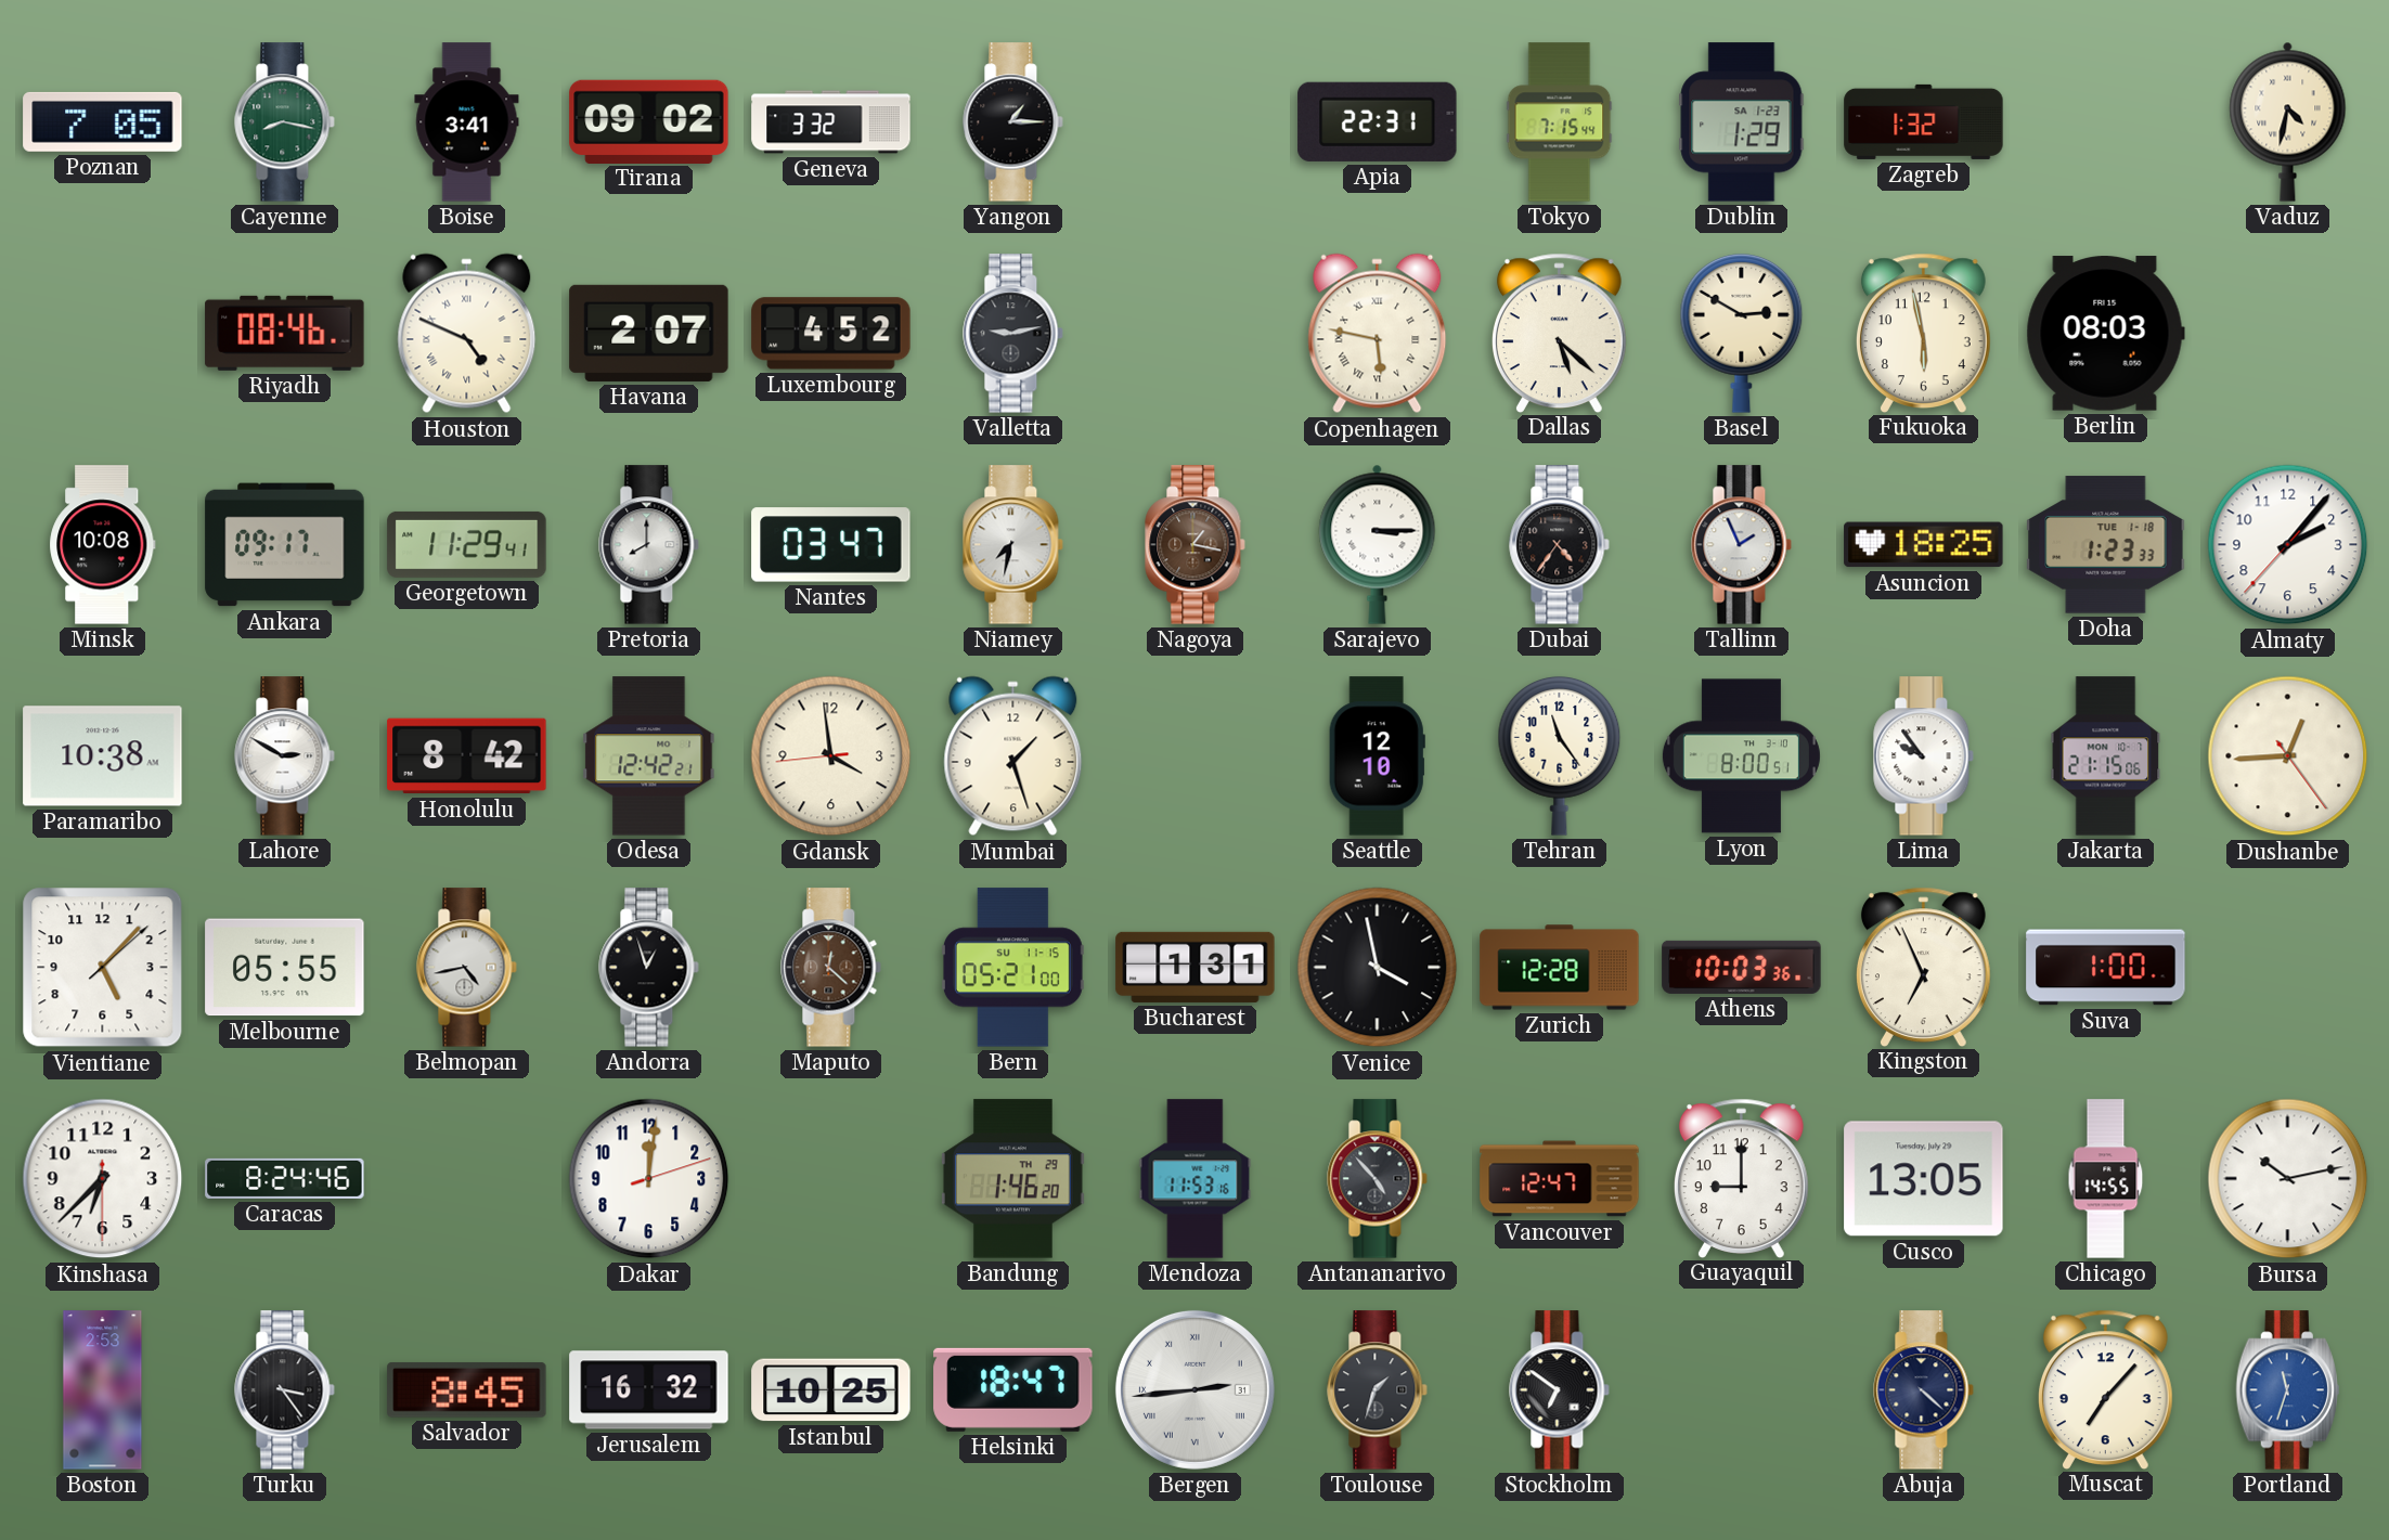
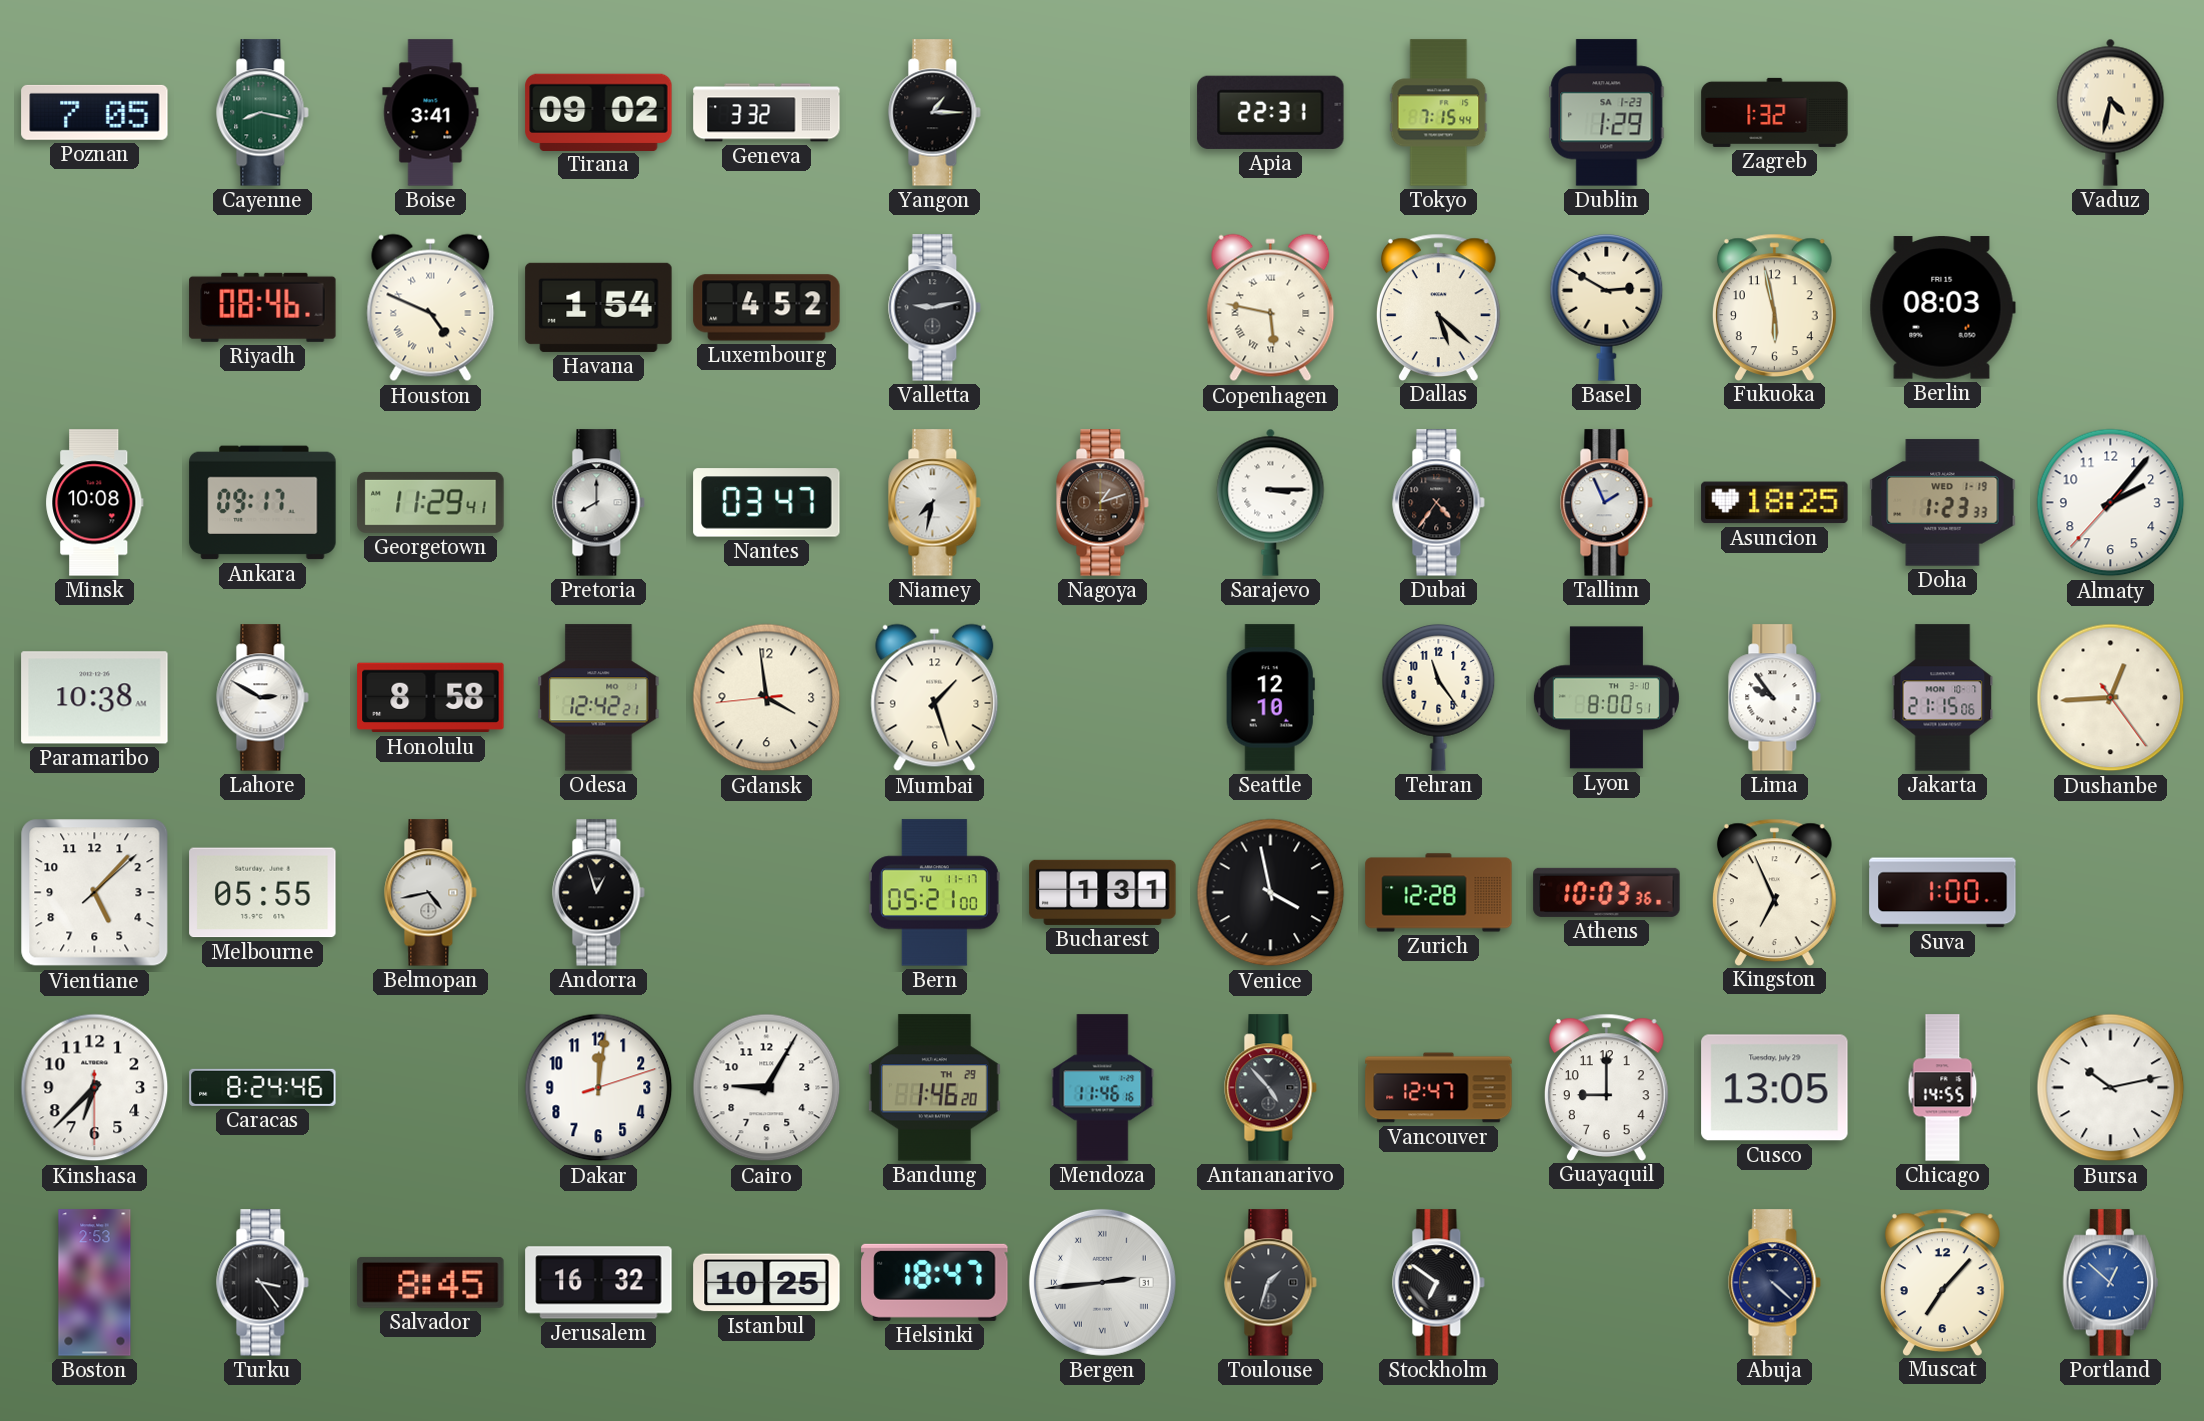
Havana: 2:07 -> 1:54
Nagoya: 1:17 -> 1:12
Doha date: TUE 1-18 -> WED 1-19
Honolulu: 8:42 -> 8:58
Maputo: 12:22 -> none
Bern date: SU 11-15 -> TU 11-17
Cairo: none -> 9:05
Mendoza: 11:53 -> 11:46
Portland: 11:33 -> 12:52
